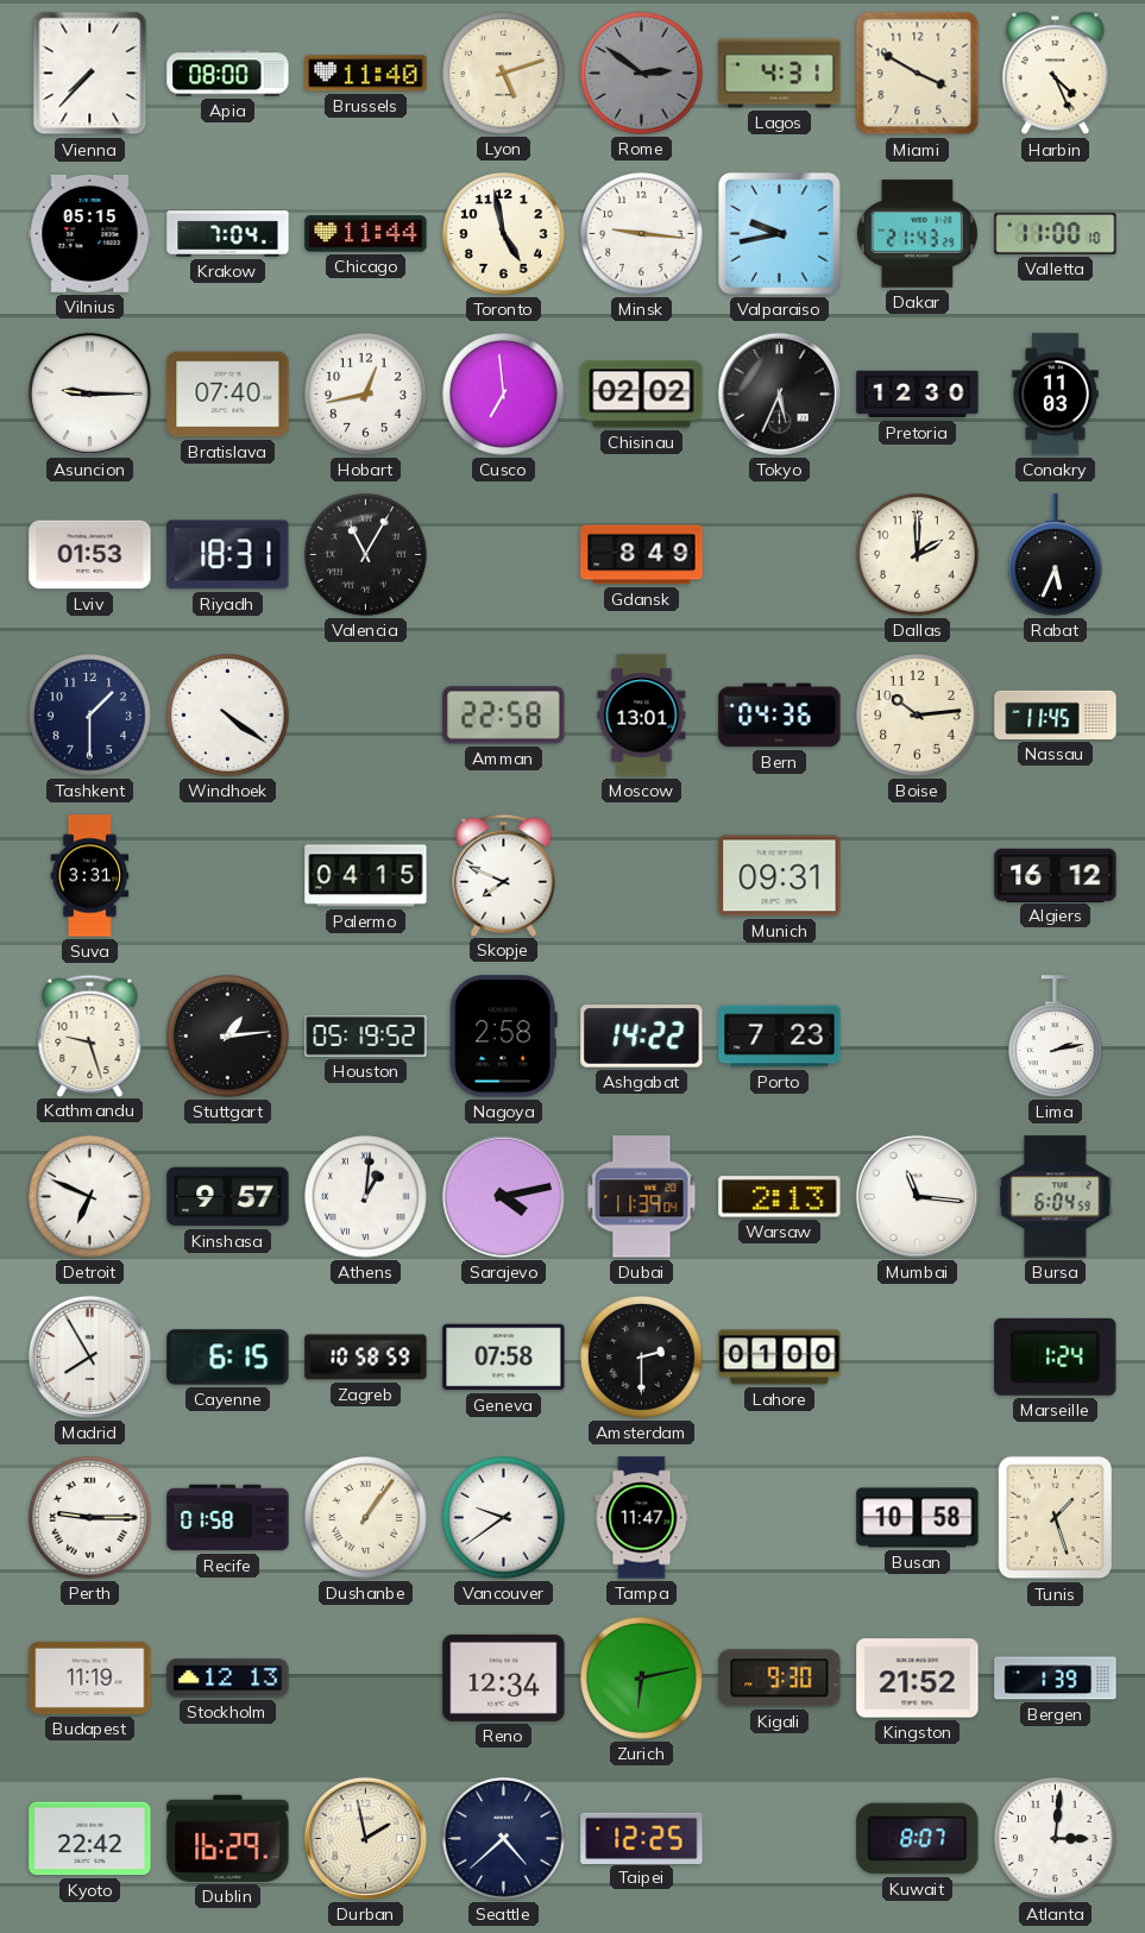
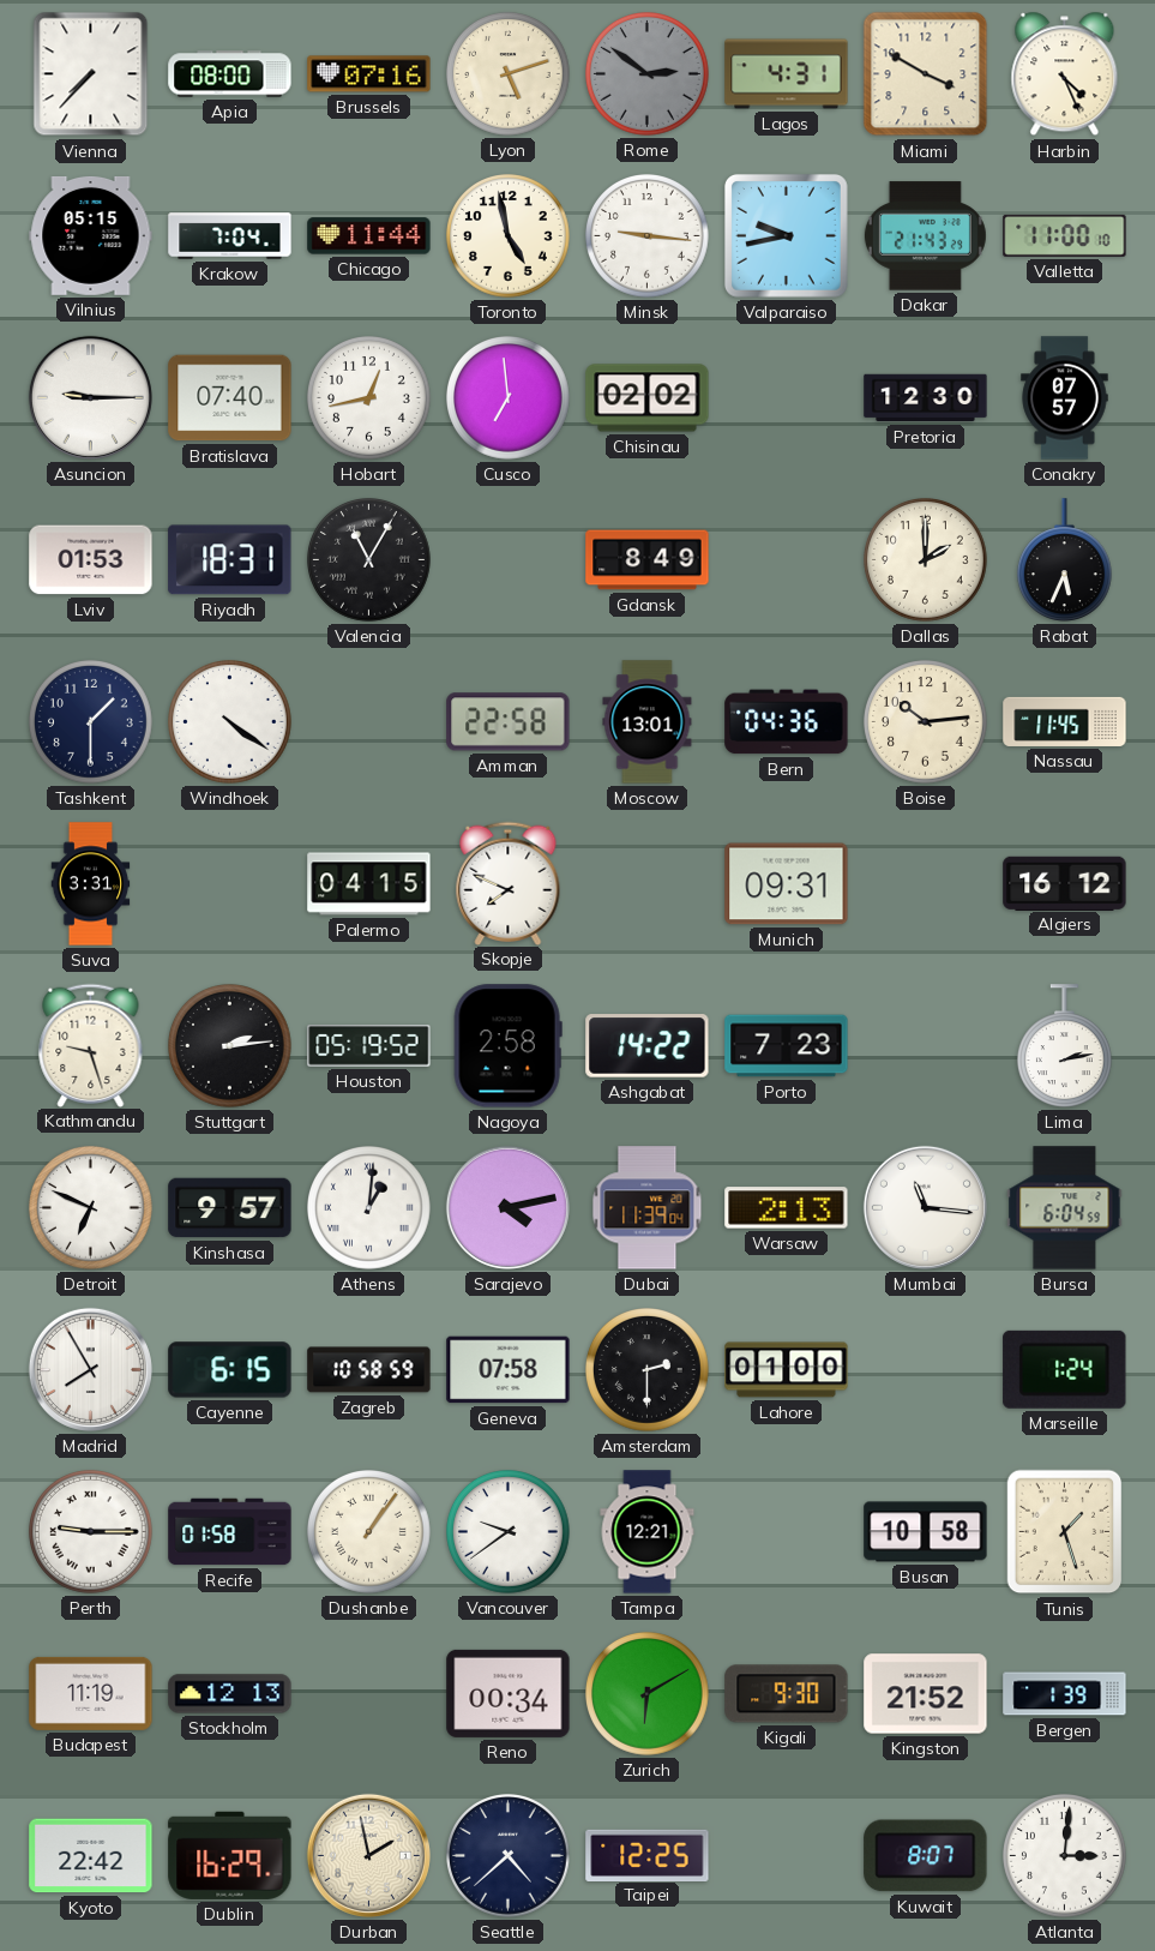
Brussels: 11:40 -> 07:16
Tokyo: 5:34 -> none
Conakry: 11:03 -> 07:57
Stuttgart: 1:14 -> 2:14
Tampa: 11:47 -> 12:21
Reno: 12:34 -> 00:34
Zurich: 6:13 -> 6:10
